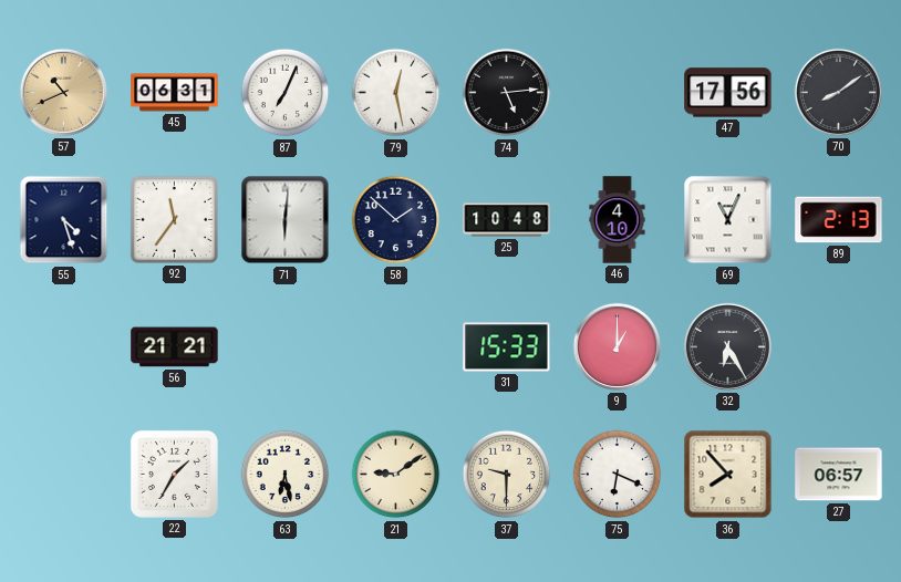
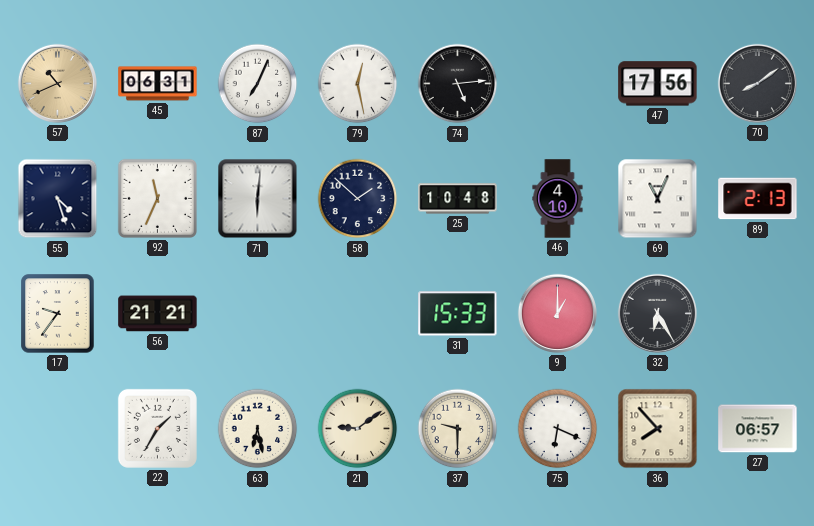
92: 11:36 -> 11:34
17: none -> 9:36
